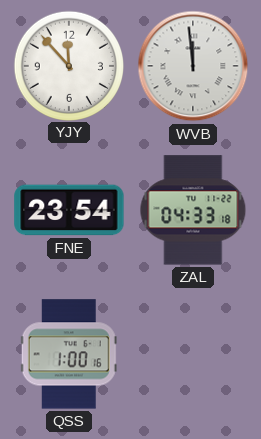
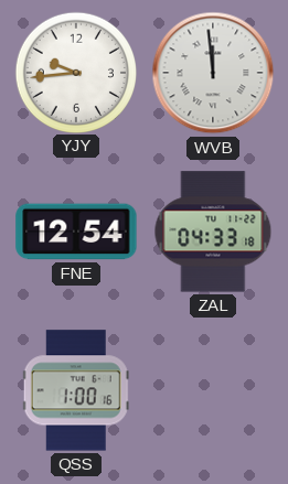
YJY: 11:53 -> 9:44
FNE: 23:54 -> 12:54
